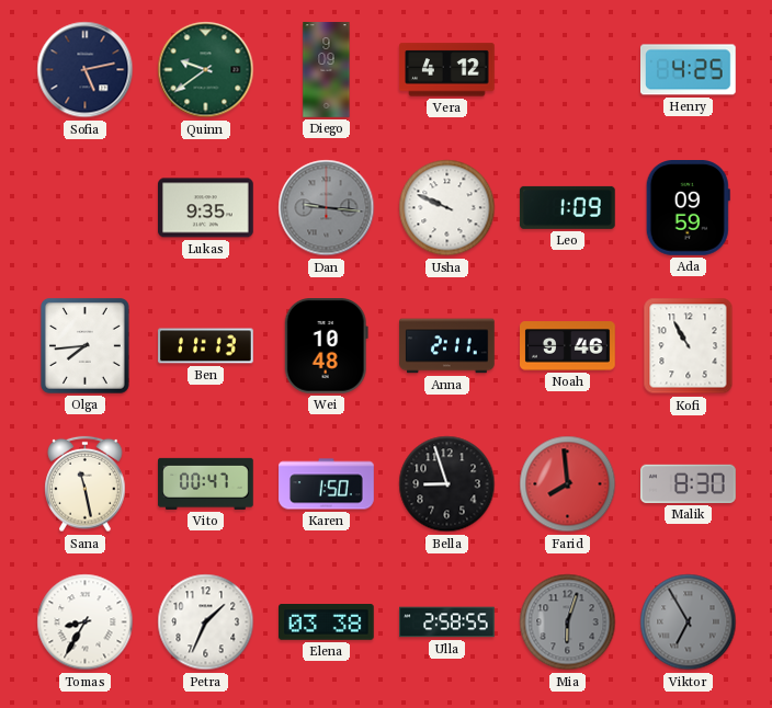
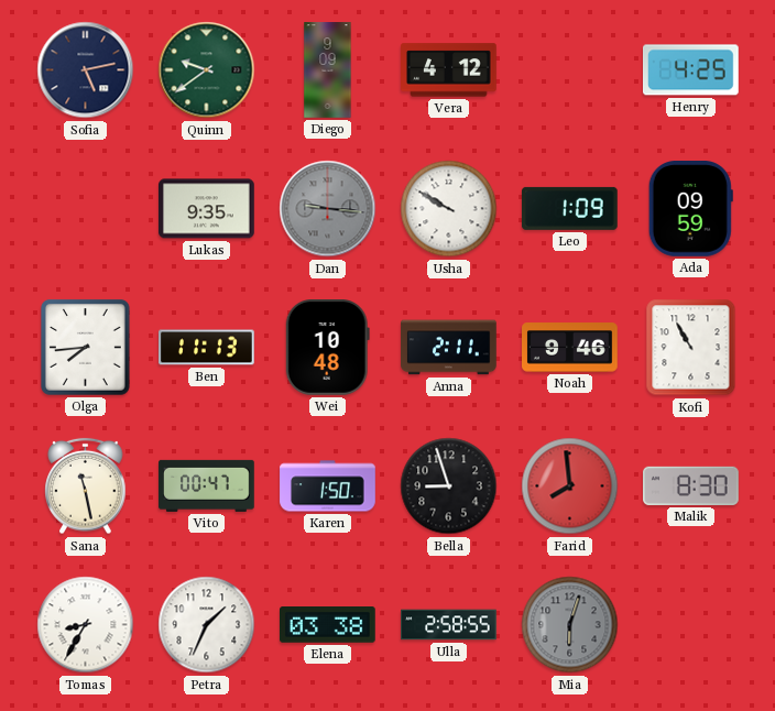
Usha: 9:49 -> 9:50
Viktor: 6:55 -> none
